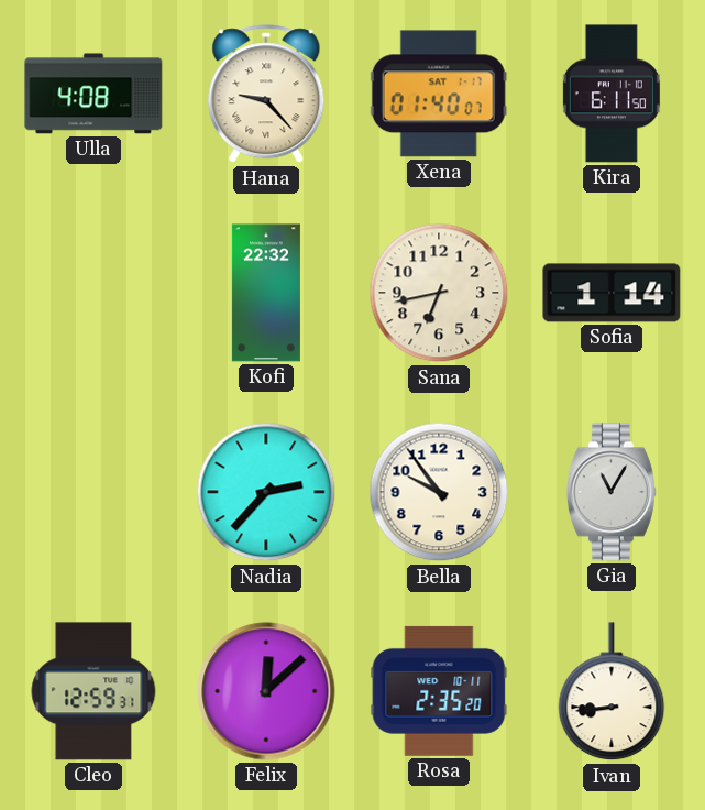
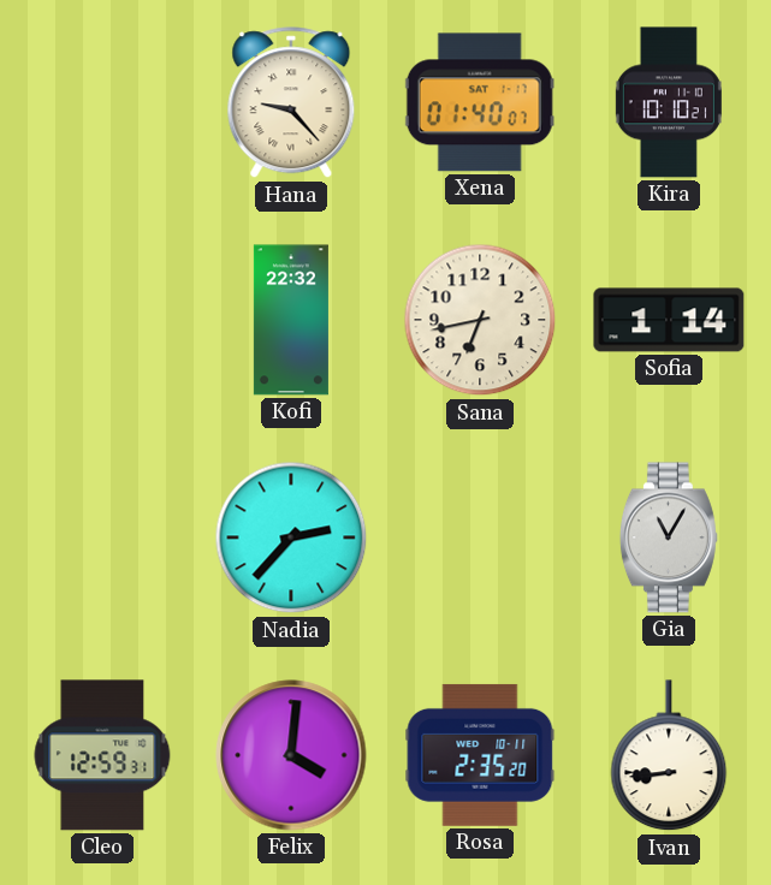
Ulla: 4:08 -> none
Kira: 6:11 -> 10:10
Bella: 9:54 -> none
Felix: 12:08 -> 4:01
